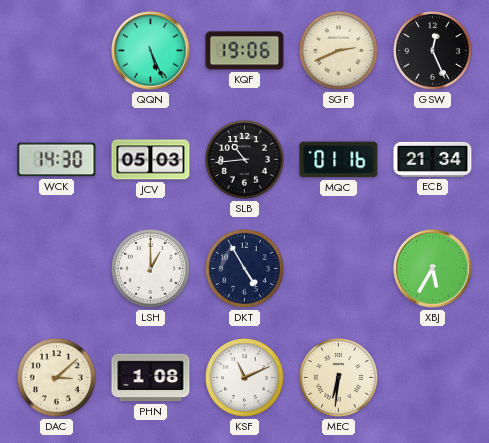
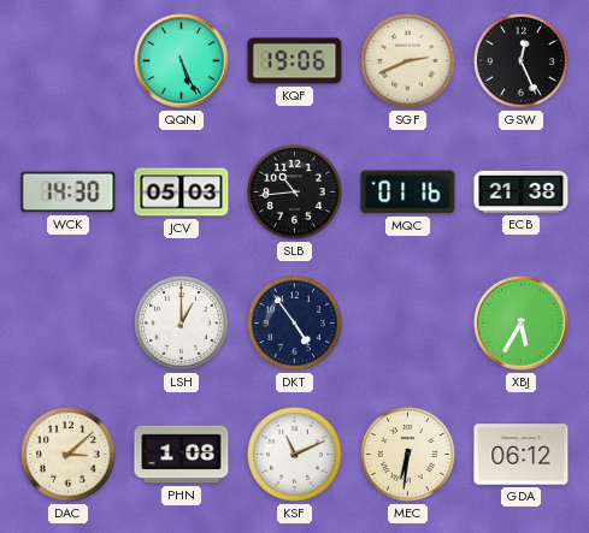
ECB: 21:34 -> 21:38
DKT: 4:55 -> 4:54
GDA: none -> 06:12
